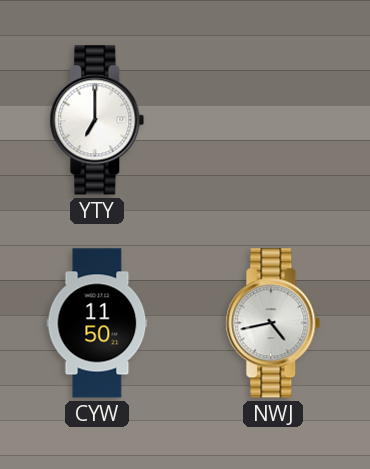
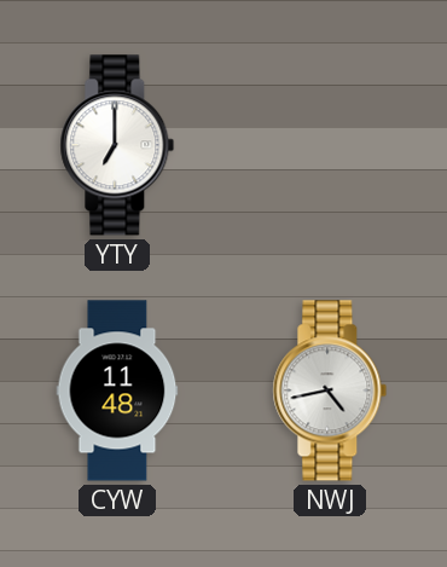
CYW: 11:50 -> 11:48
